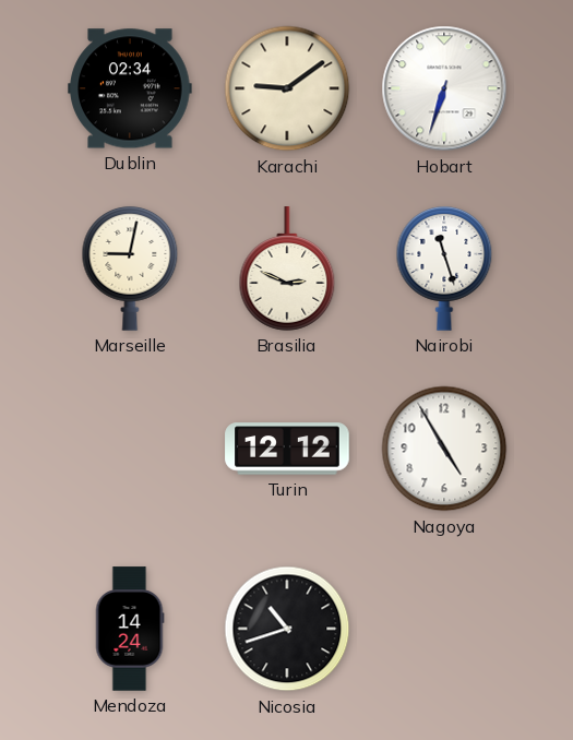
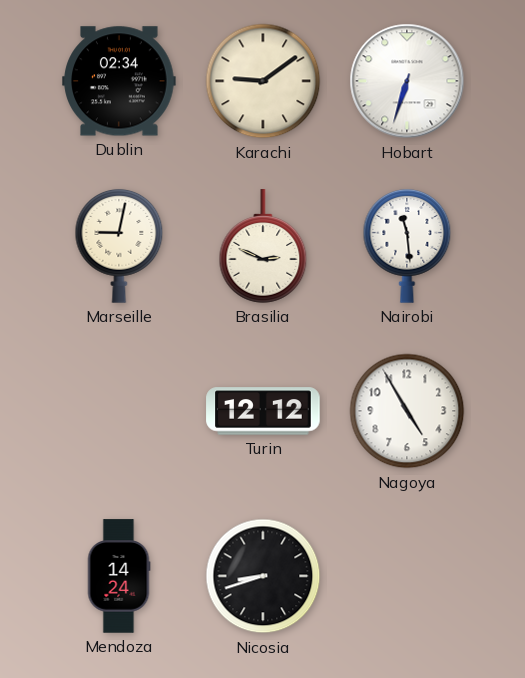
Nairobi: 11:27 -> 11:29
Nicosia: 10:42 -> 8:42
